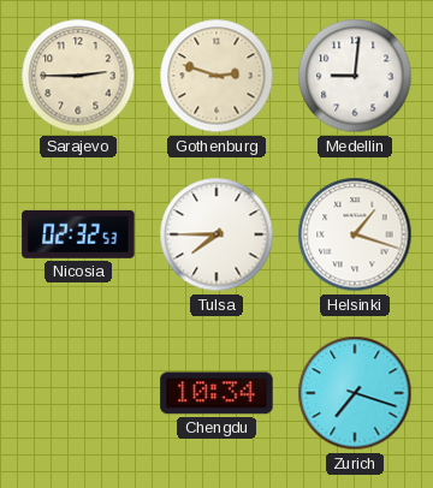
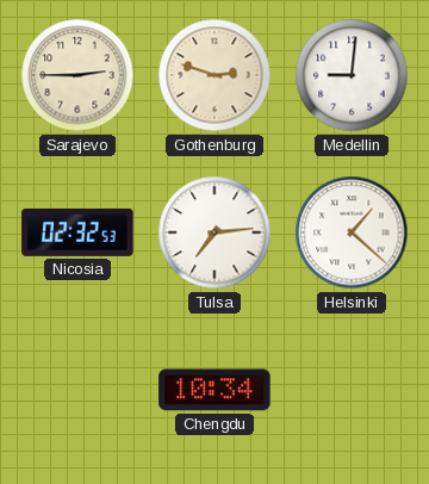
Tulsa: 7:45 -> 7:14
Helsinki: 1:18 -> 1:22
Zurich: 7:18 -> none
